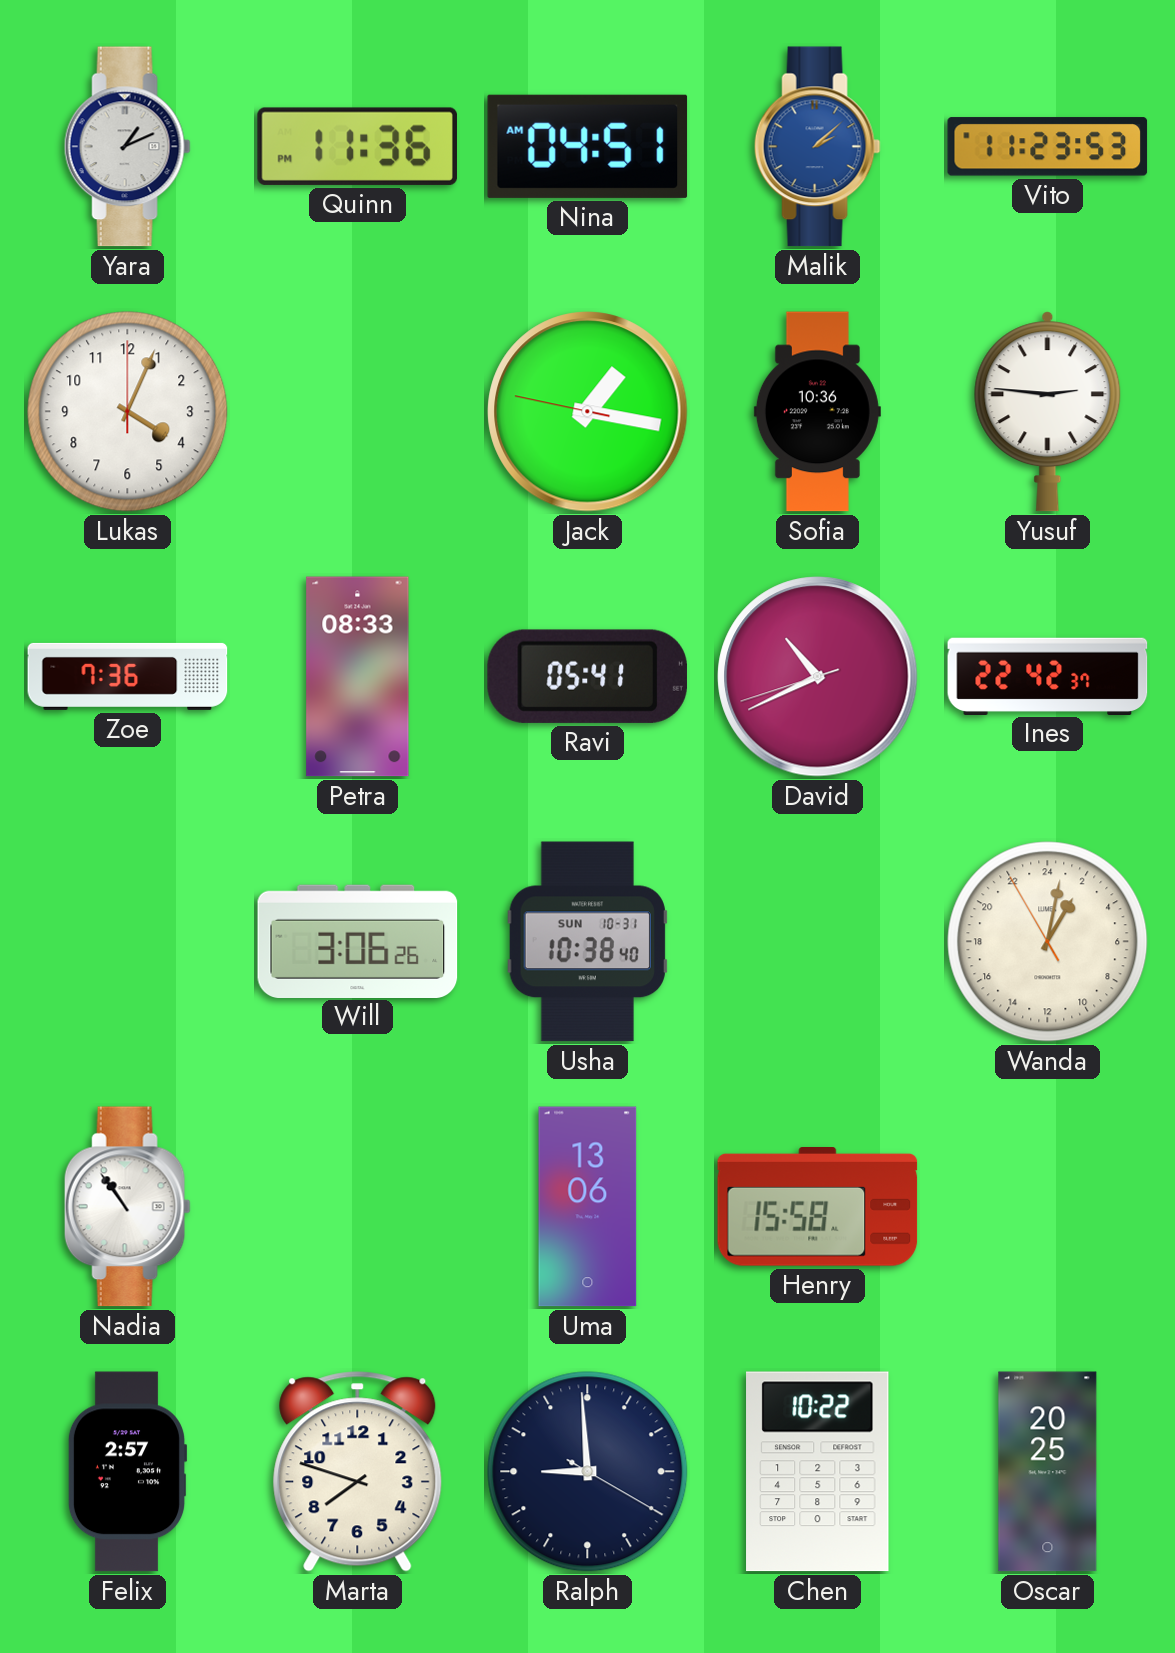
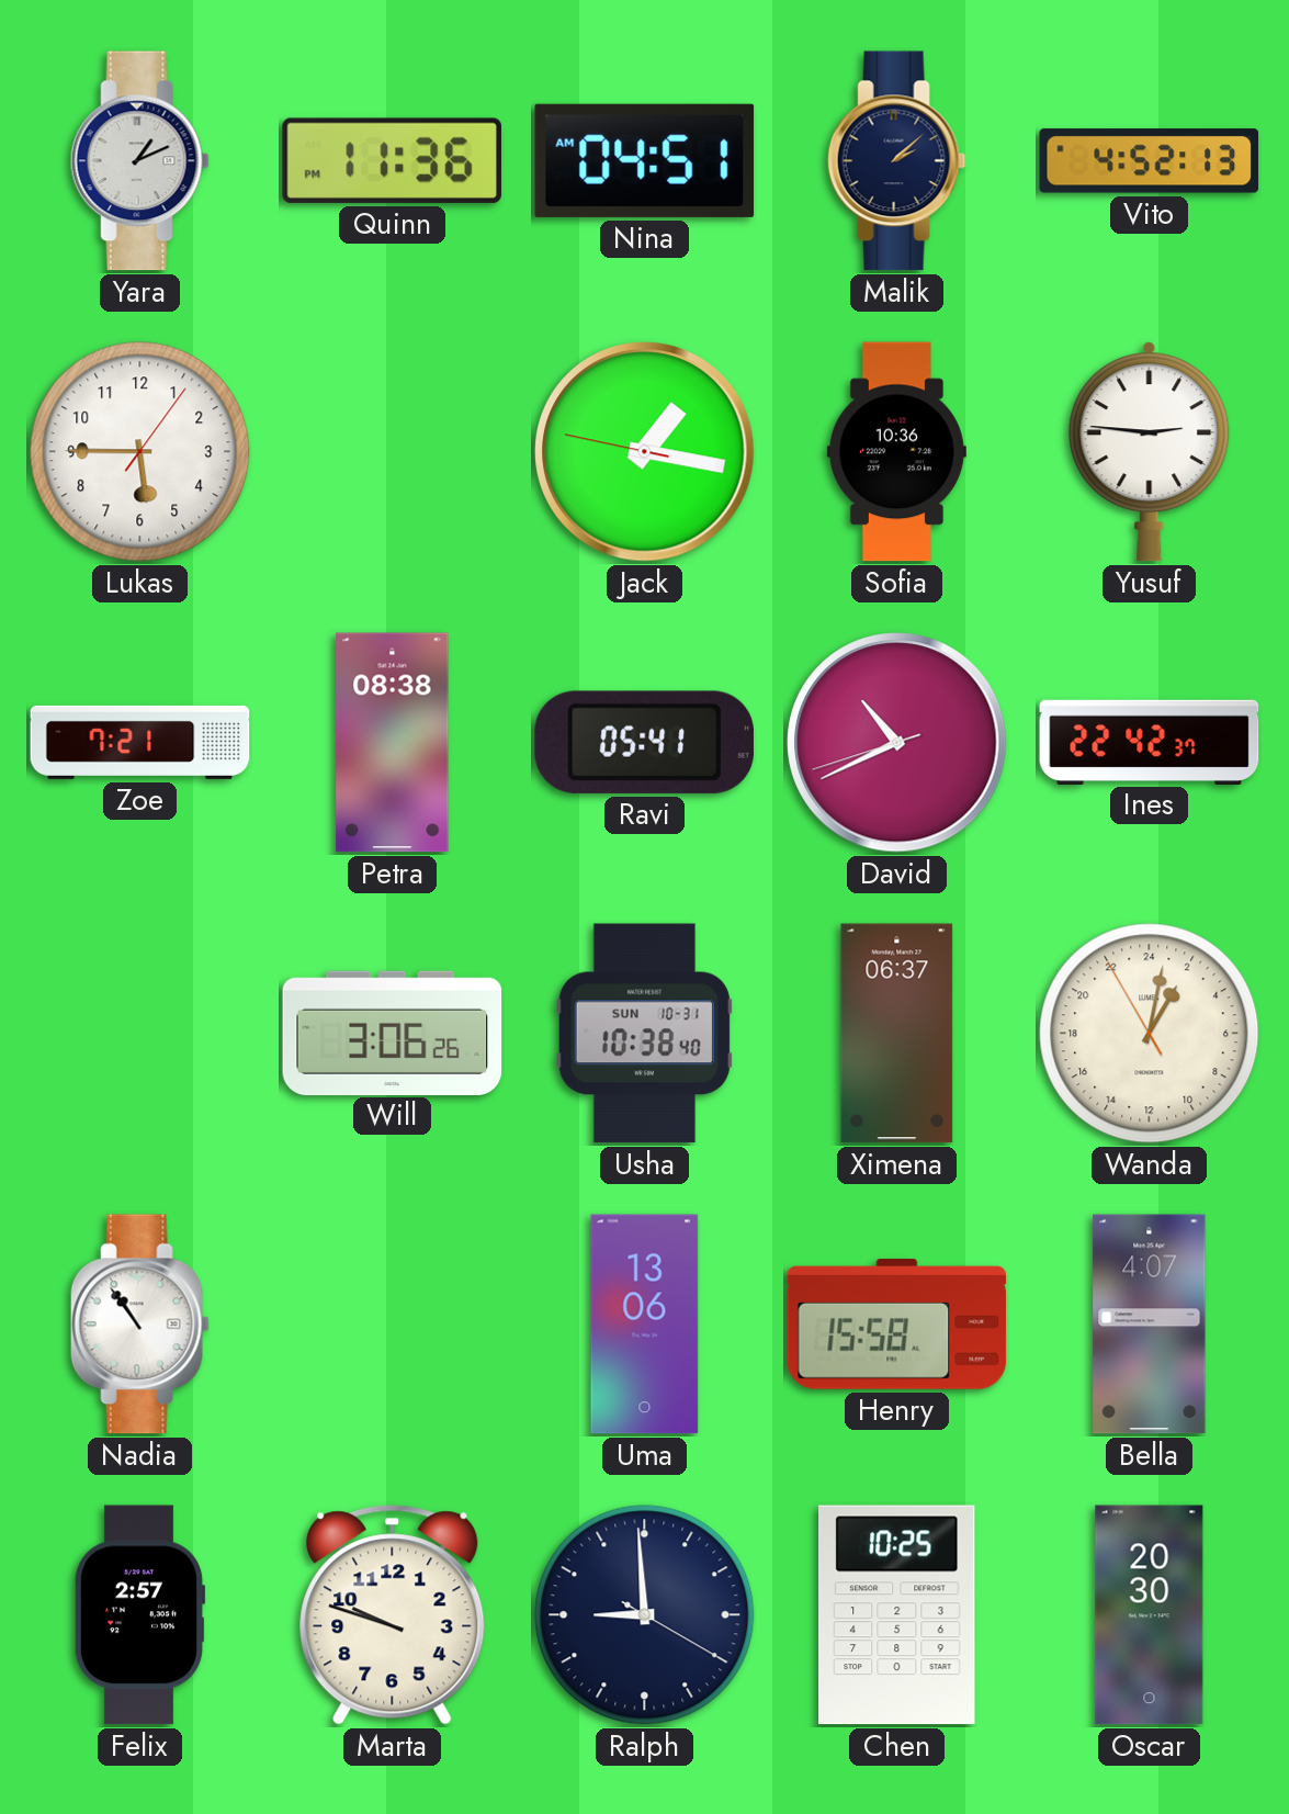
Malik dial: blue -> navy
Vito: 11:23 -> 4:52
Lukas: 4:04 -> 5:45
Zoe: 7:36 -> 7:21
Petra: 08:33 -> 08:38
Ximena: none -> 06:37
Bella: none -> 4:07
Marta: 7:48 -> 9:48
Chen: 10:22 -> 10:25
Oscar: 20:25 -> 20:30
